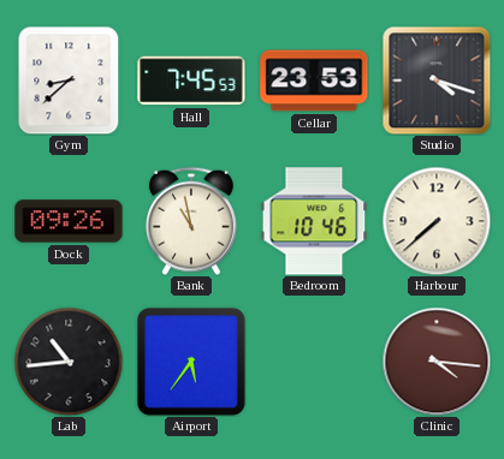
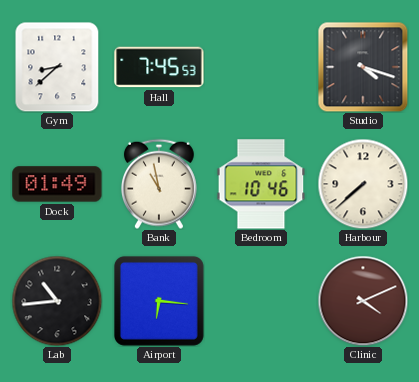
Cellar: 23:53 -> none
Dock: 09:26 -> 01:49
Airport: 5:36 -> 6:16
Clinic: 4:16 -> 4:11
